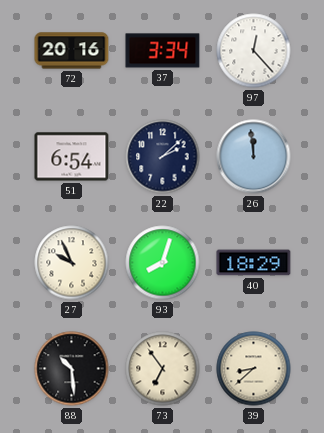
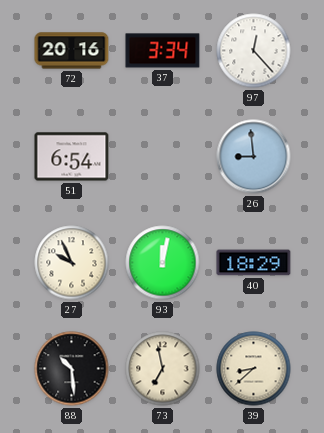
22: 2:08 -> none
26: 11:59 -> 8:59
93: 8:03 -> 12:02
73: 6:54 -> 6:58
